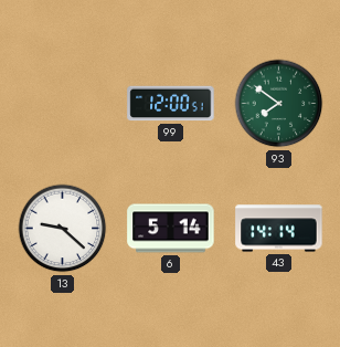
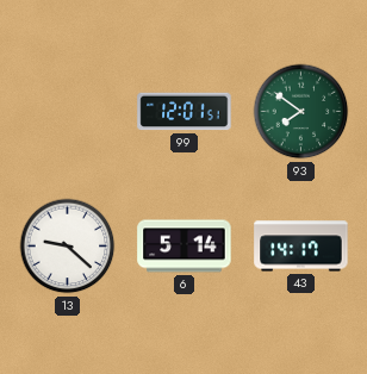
99: 12:00 -> 12:01
43: 14:14 -> 14:17
